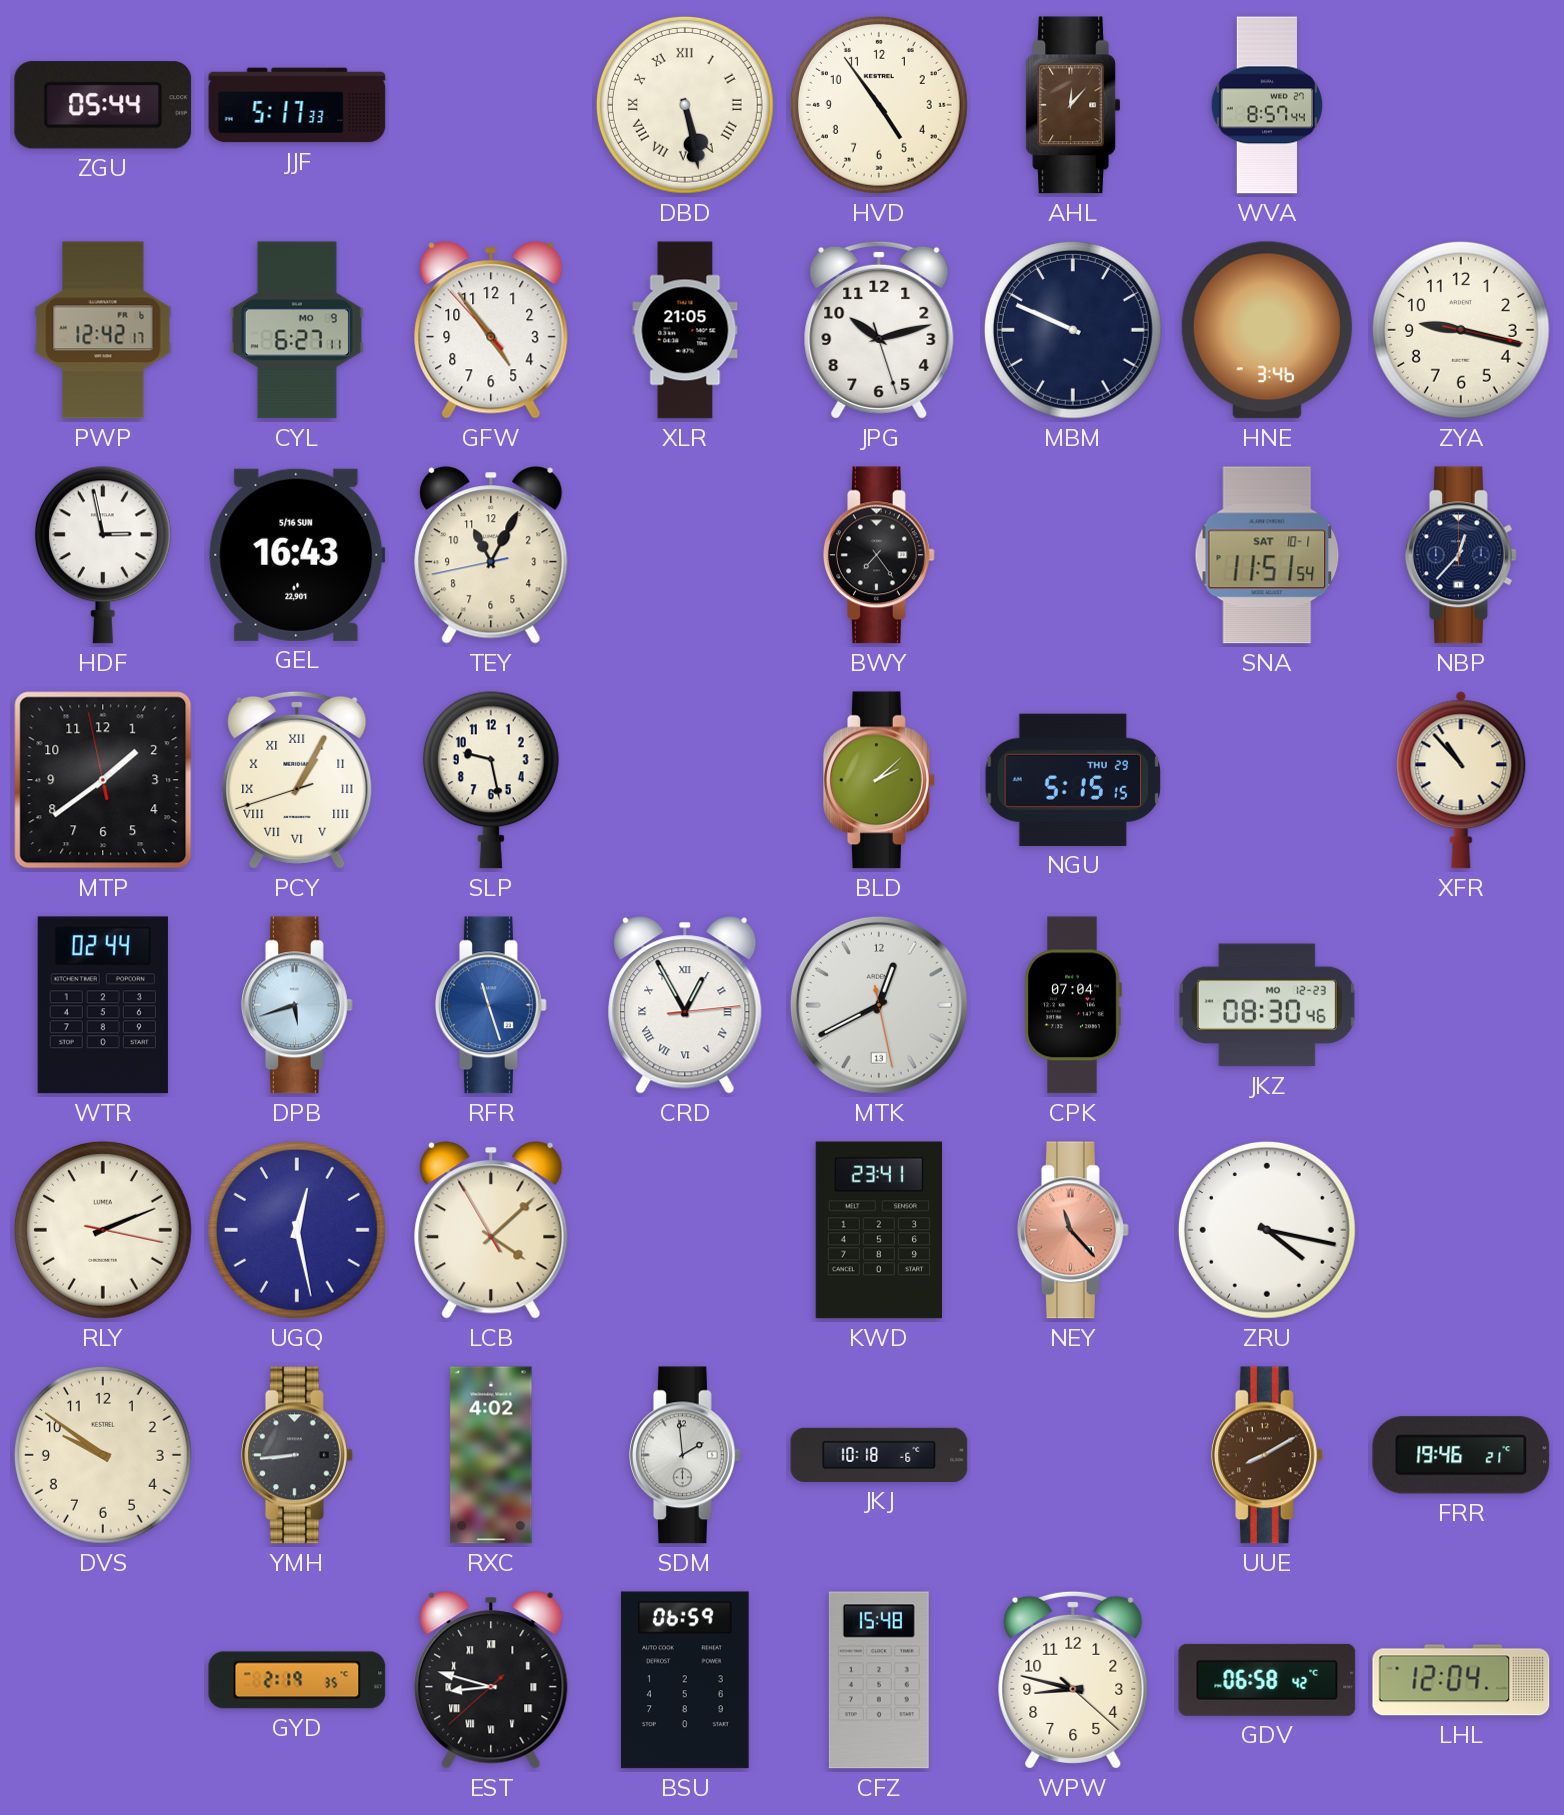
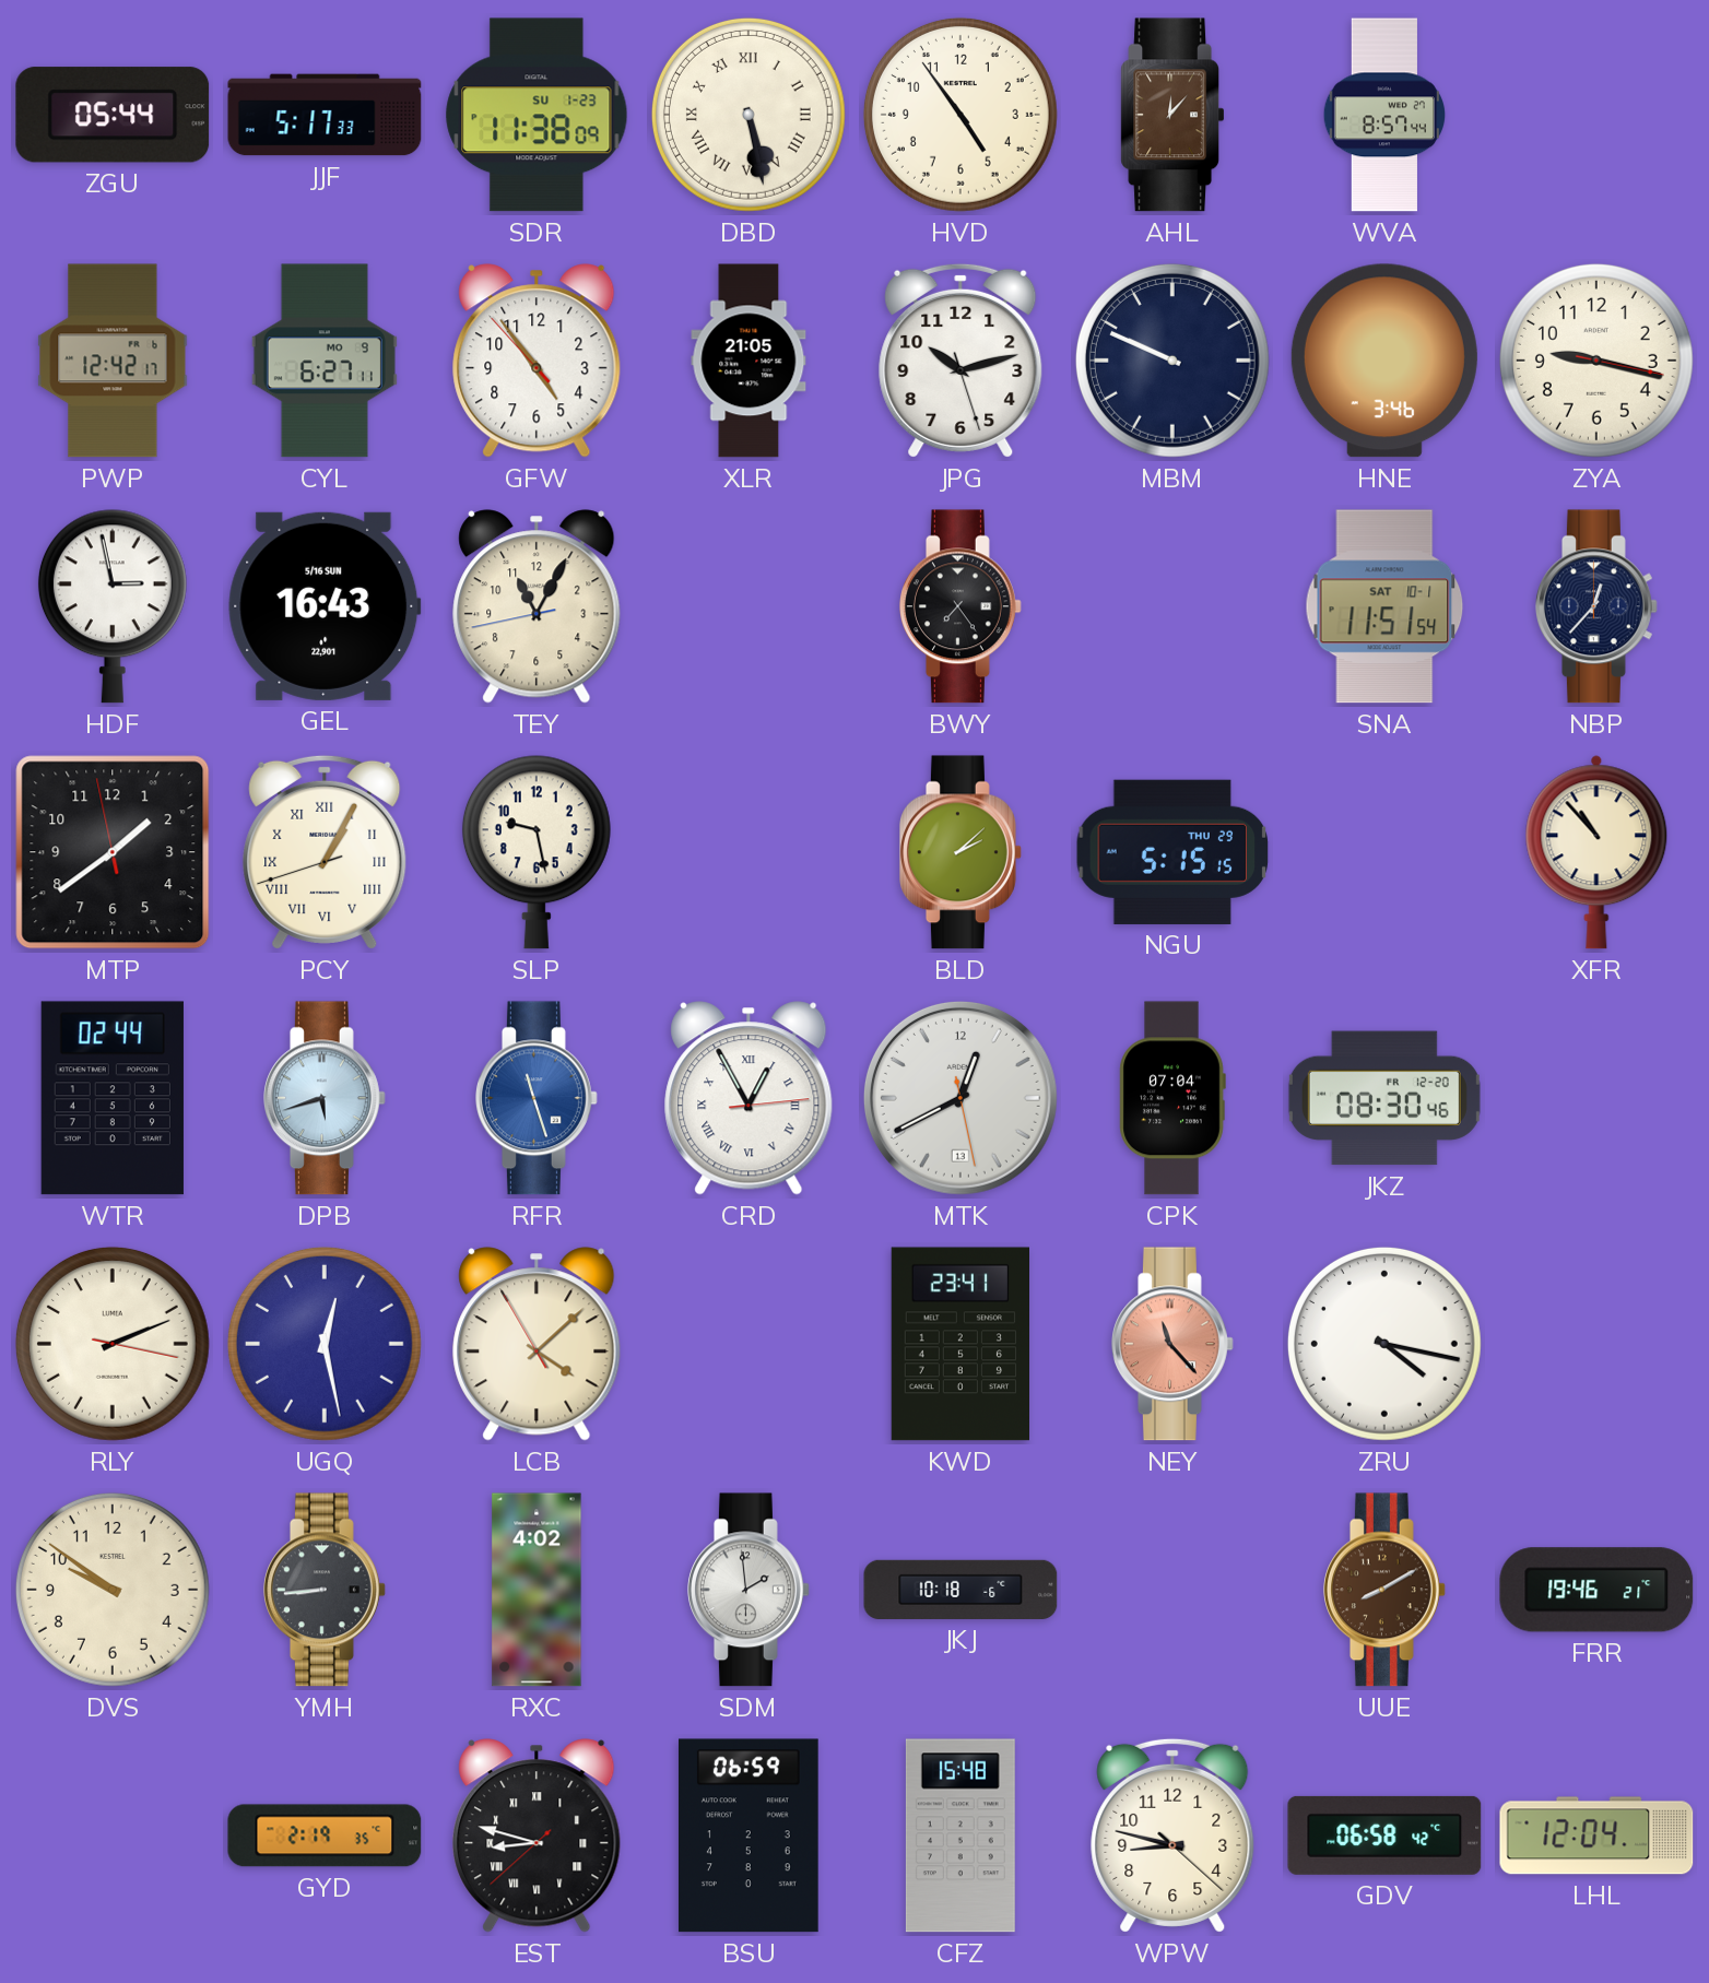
SDR: none -> 11:38
JKZ date: MO 12-23 -> FR 12-20
